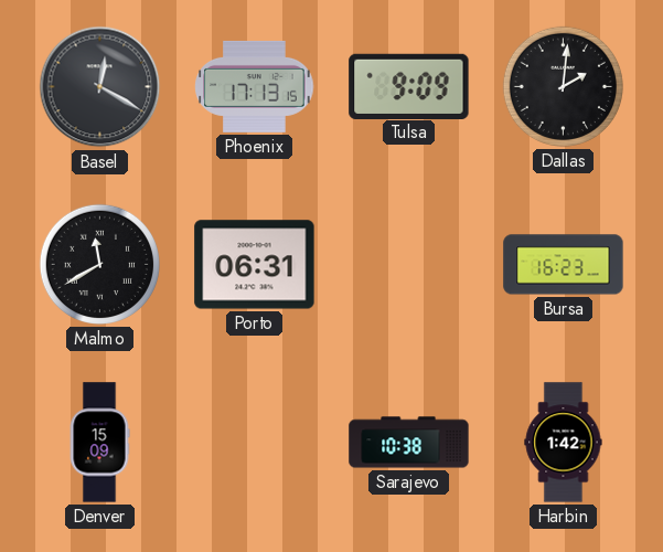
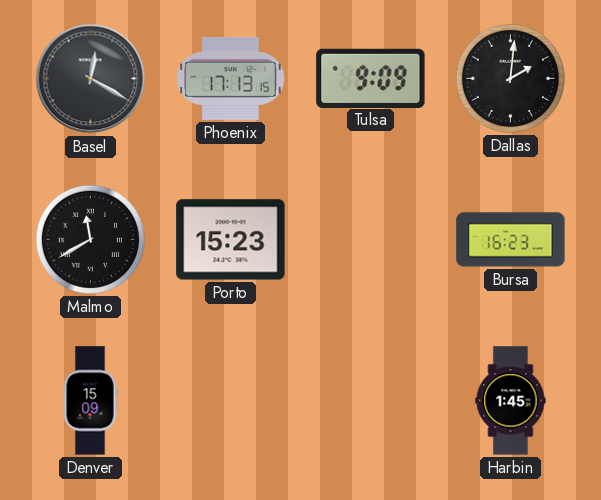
Porto: 06:31 -> 15:23
Sarajevo: 10:38 -> none
Harbin: 1:42 -> 1:45
